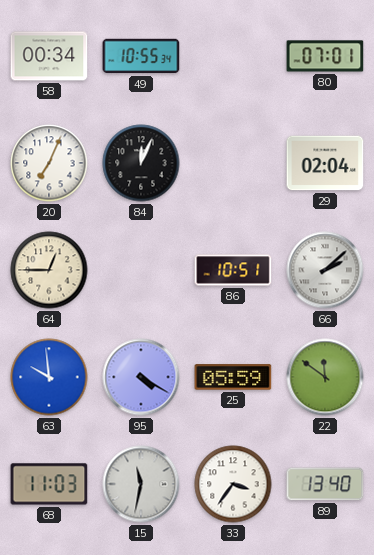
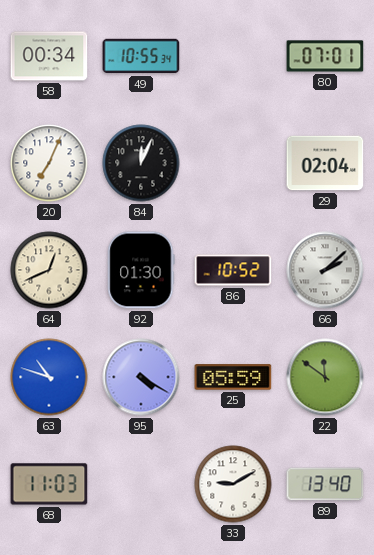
64: 12:45 -> 12:41
92: none -> 01:30
86: 10:51 -> 10:52
63: 9:59 -> 10:48
15: 11:32 -> none
33: 3:36 -> 9:10
